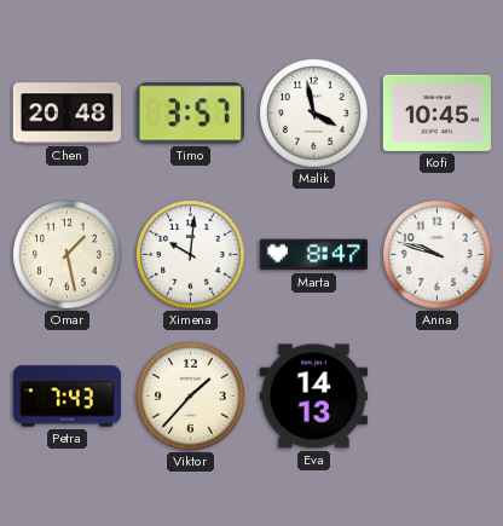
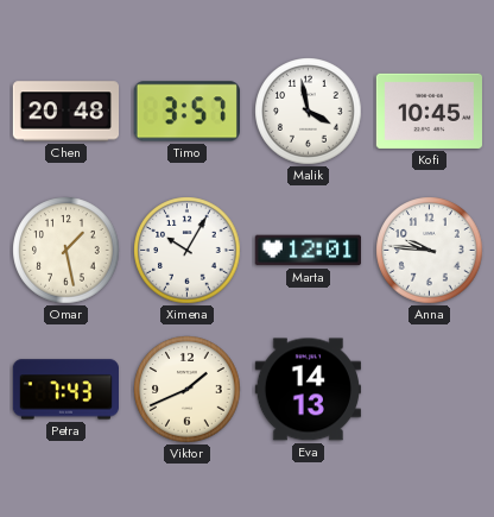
Ximena: 10:01 -> 10:05
Marta: 8:47 -> 12:01
Anna: 9:48 -> 9:46
Viktor: 1:37 -> 1:41
